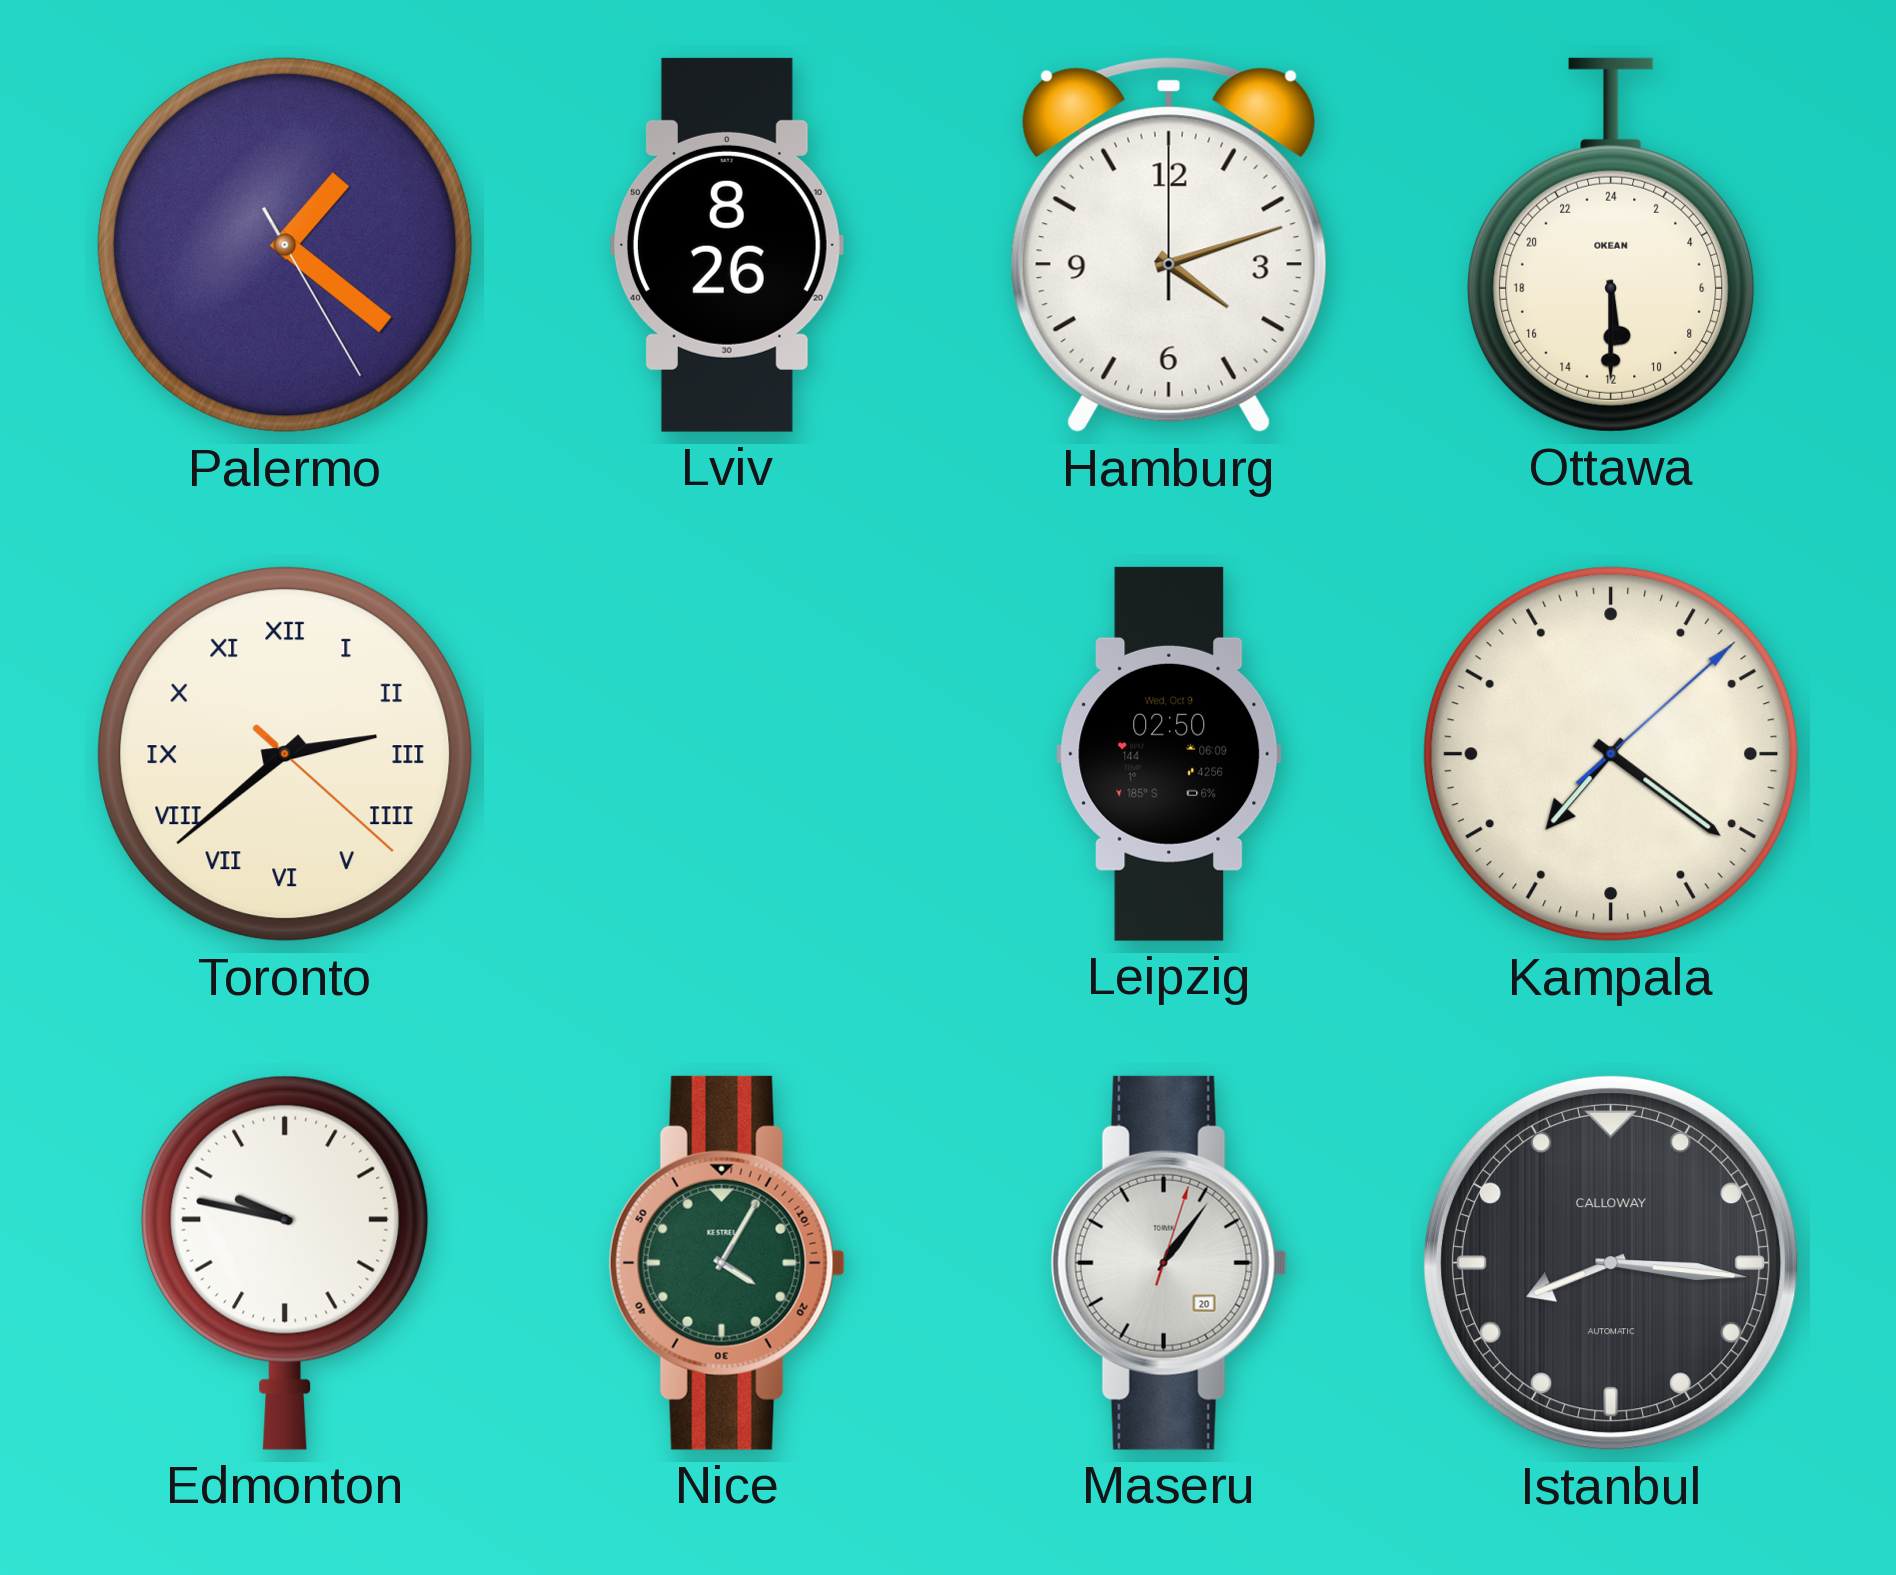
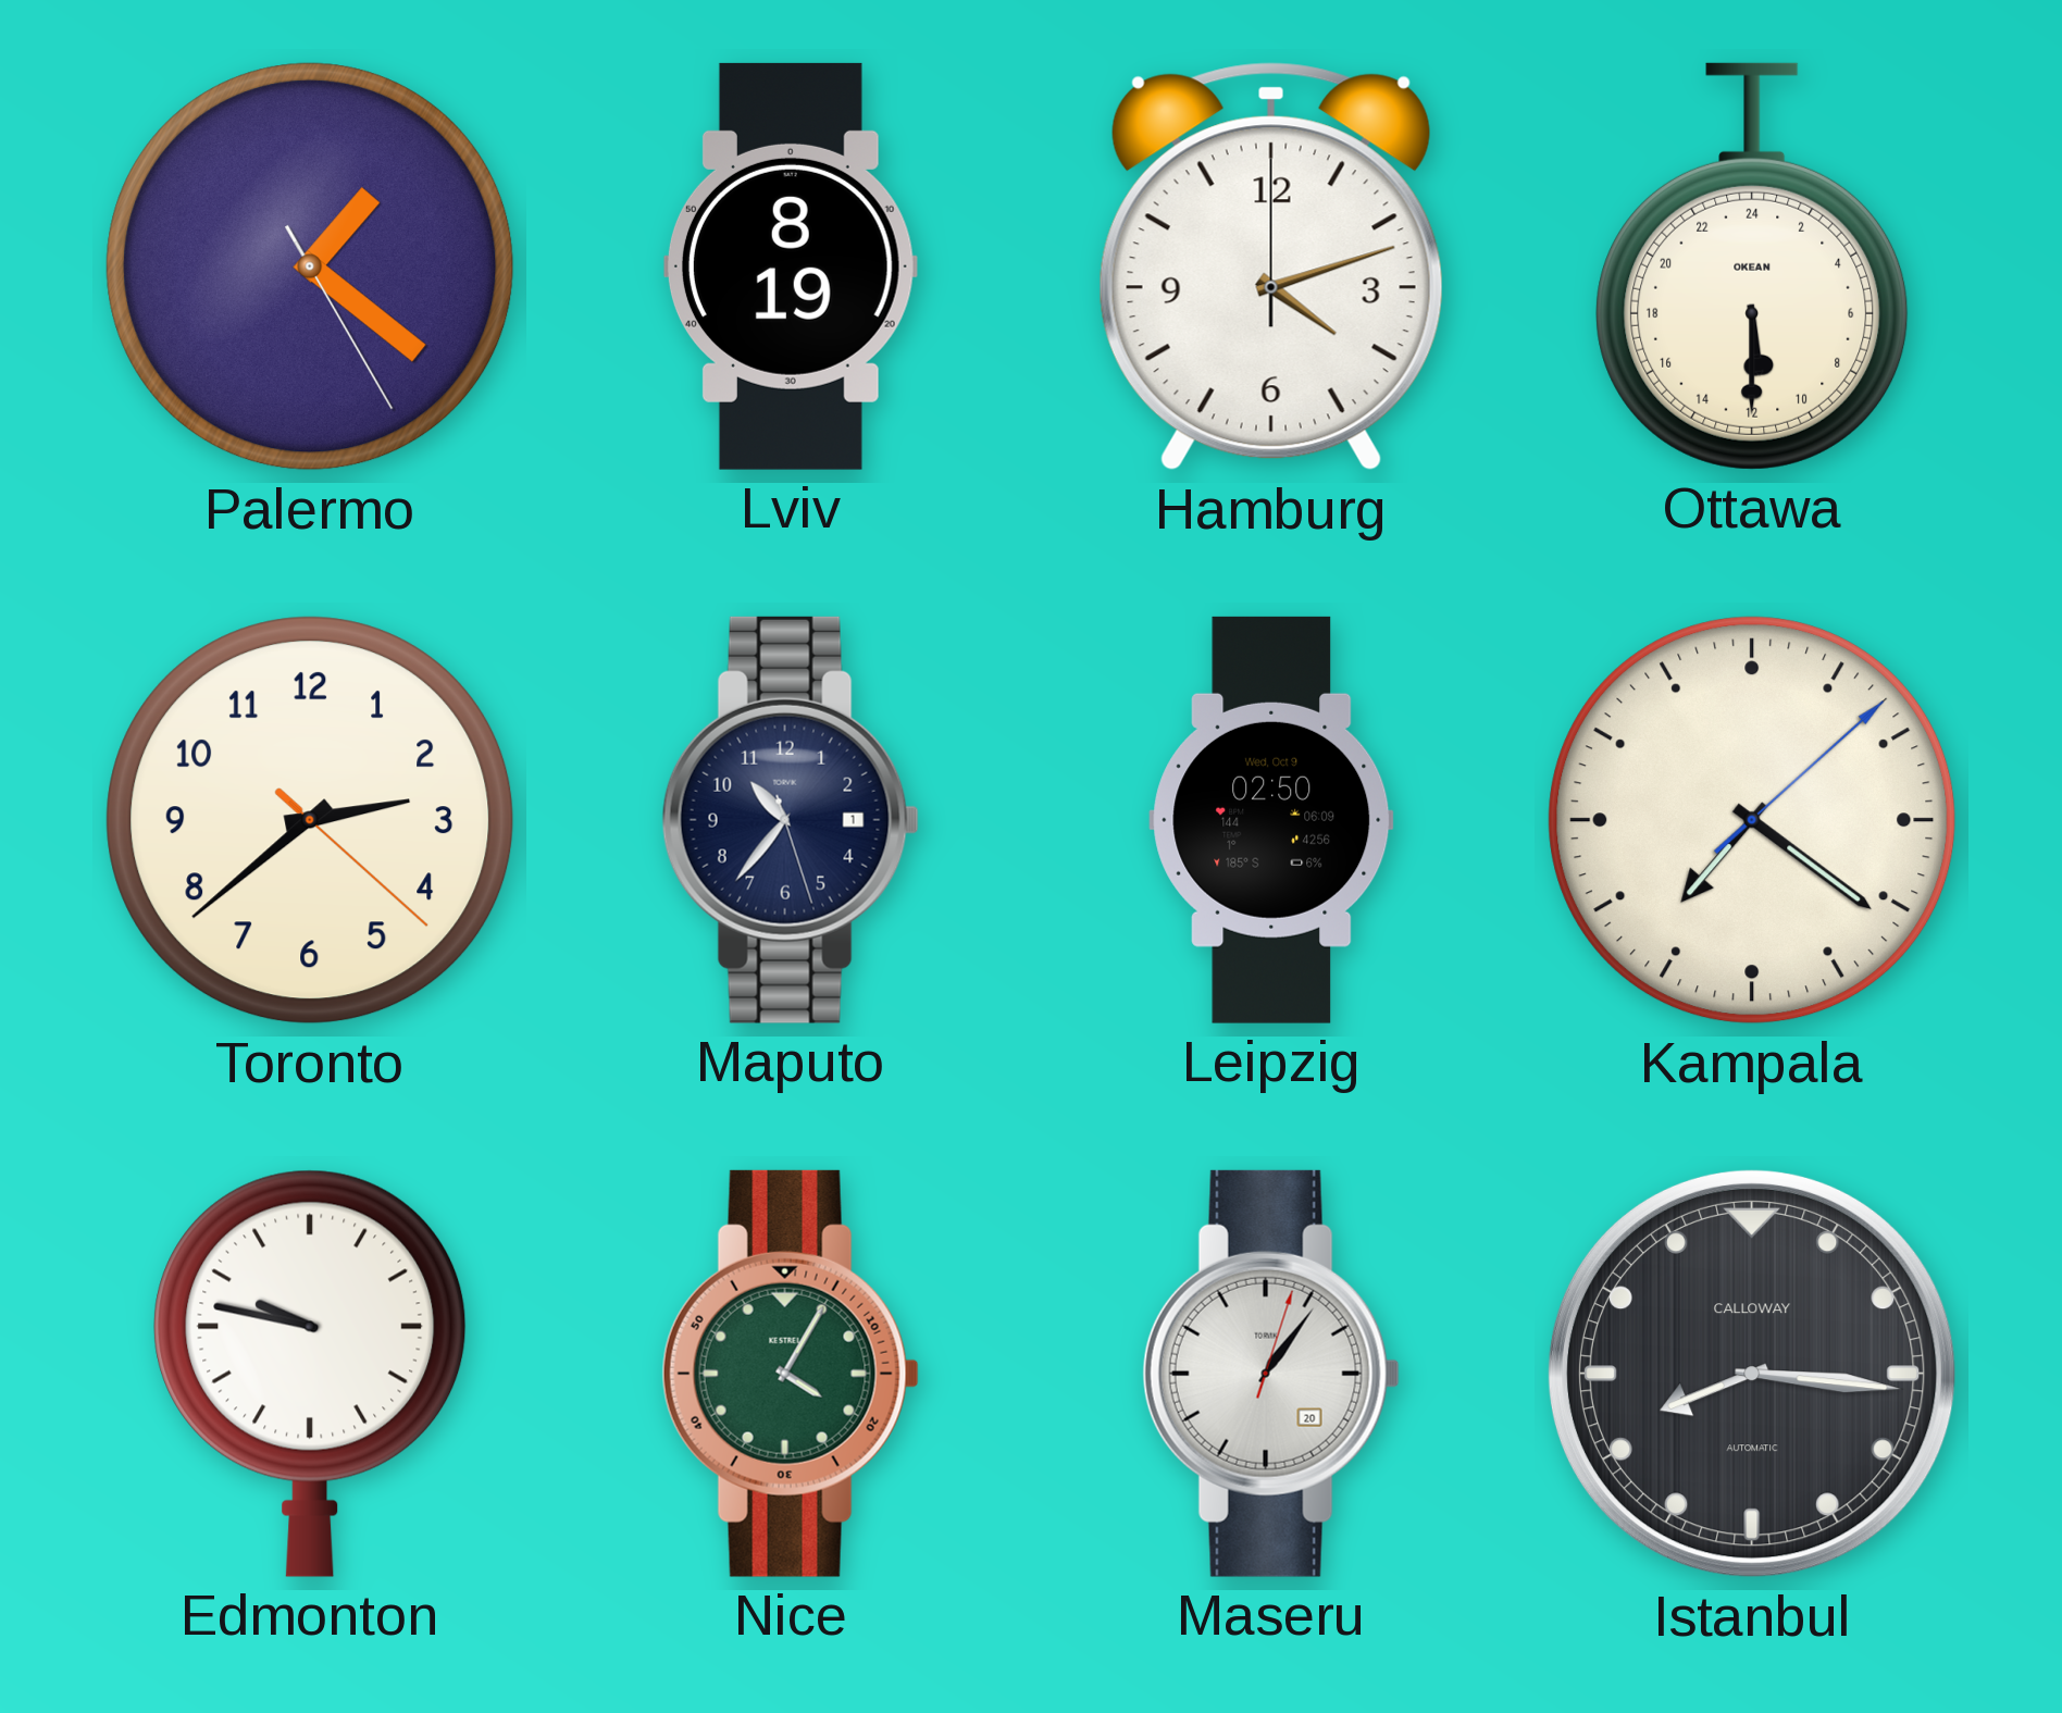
Lviv: 8:26 -> 8:19
Toronto numerals: Roman -> Arabic
Maputo: none -> 10:36
